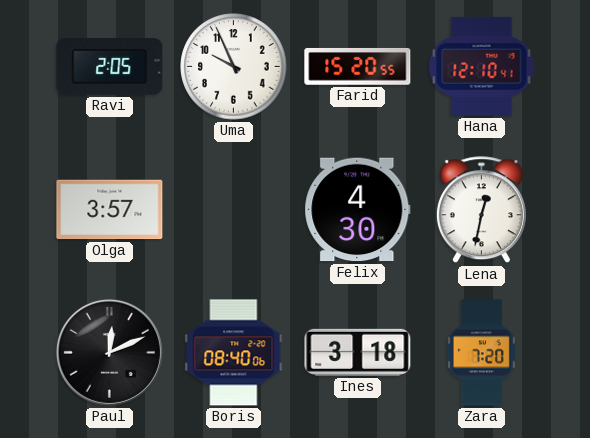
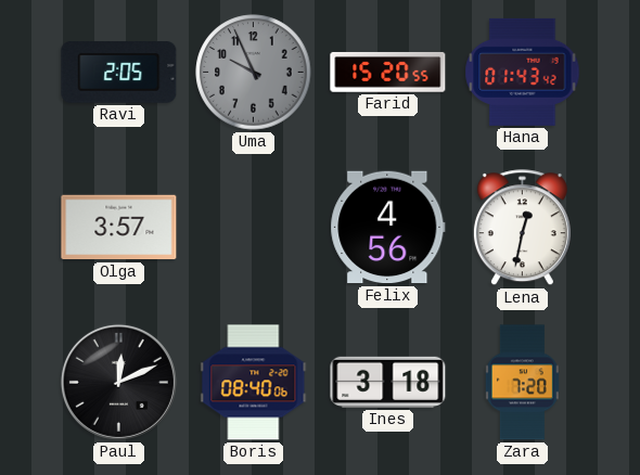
Uma dial: white -> grey
Hana: 12:10 -> 01:43
Felix: 4:30 -> 4:56
